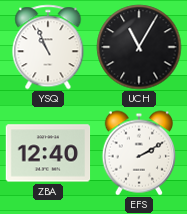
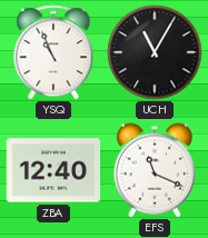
EFS: 2:10 -> 11:19
